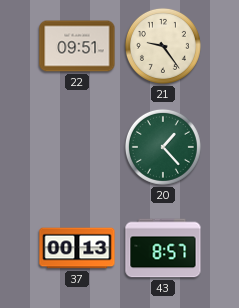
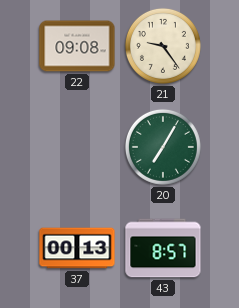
22: 09:51 -> 09:08
20: 1:23 -> 7:05
